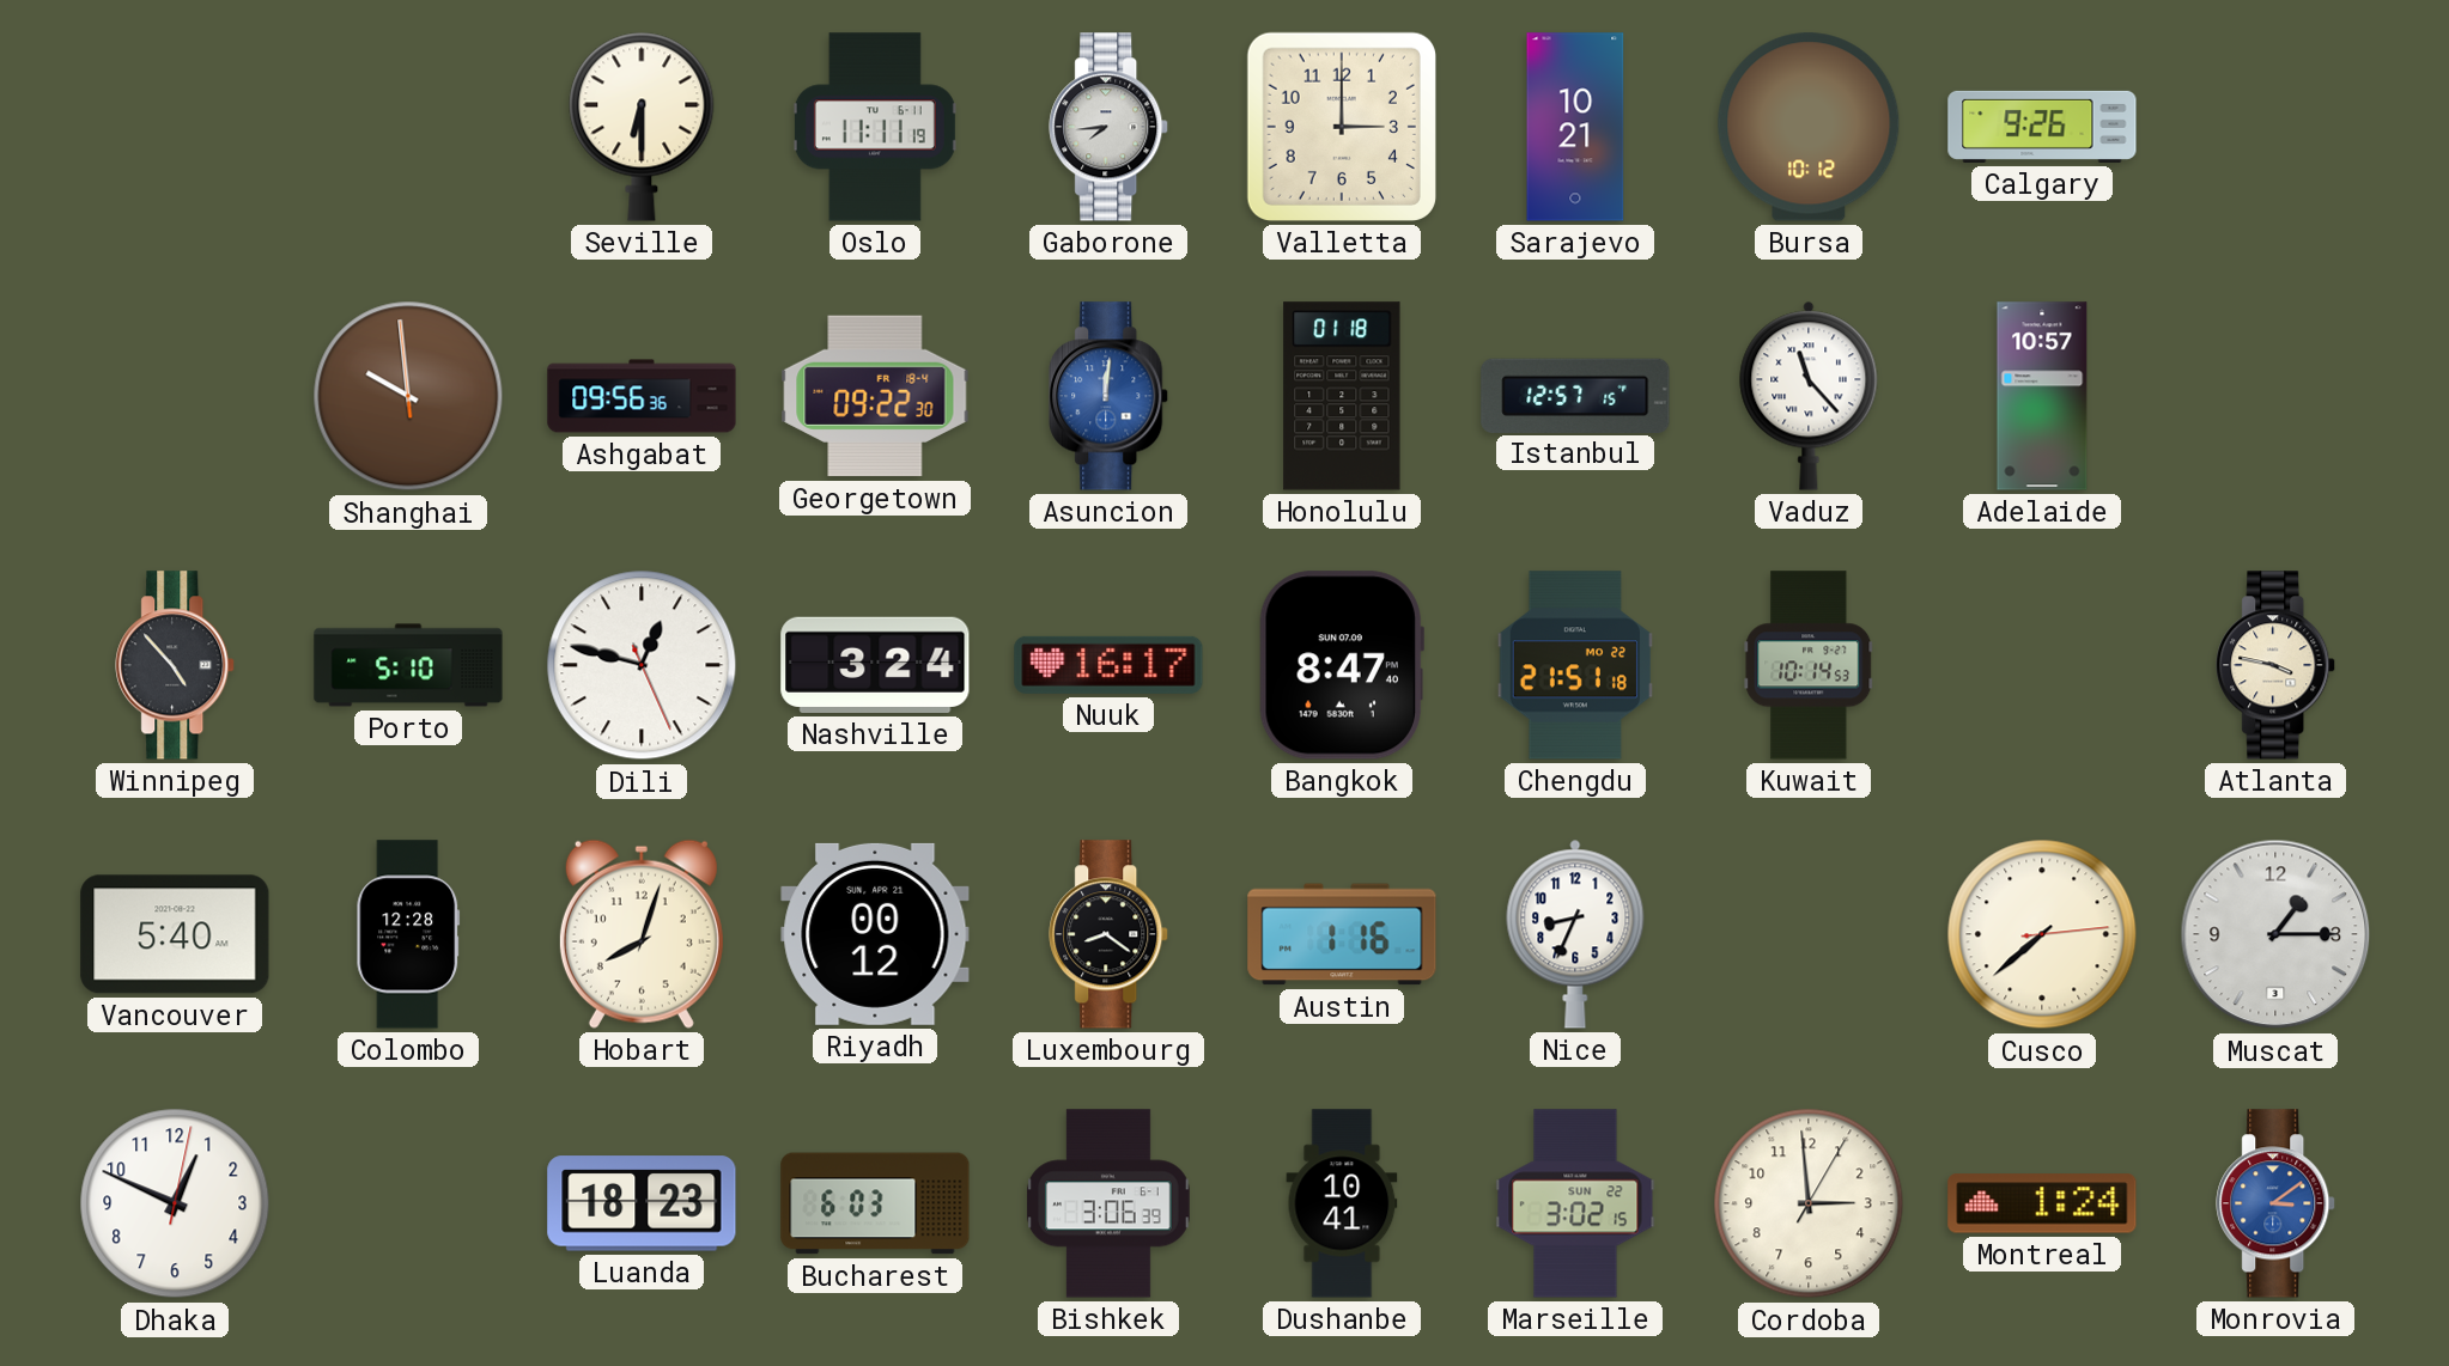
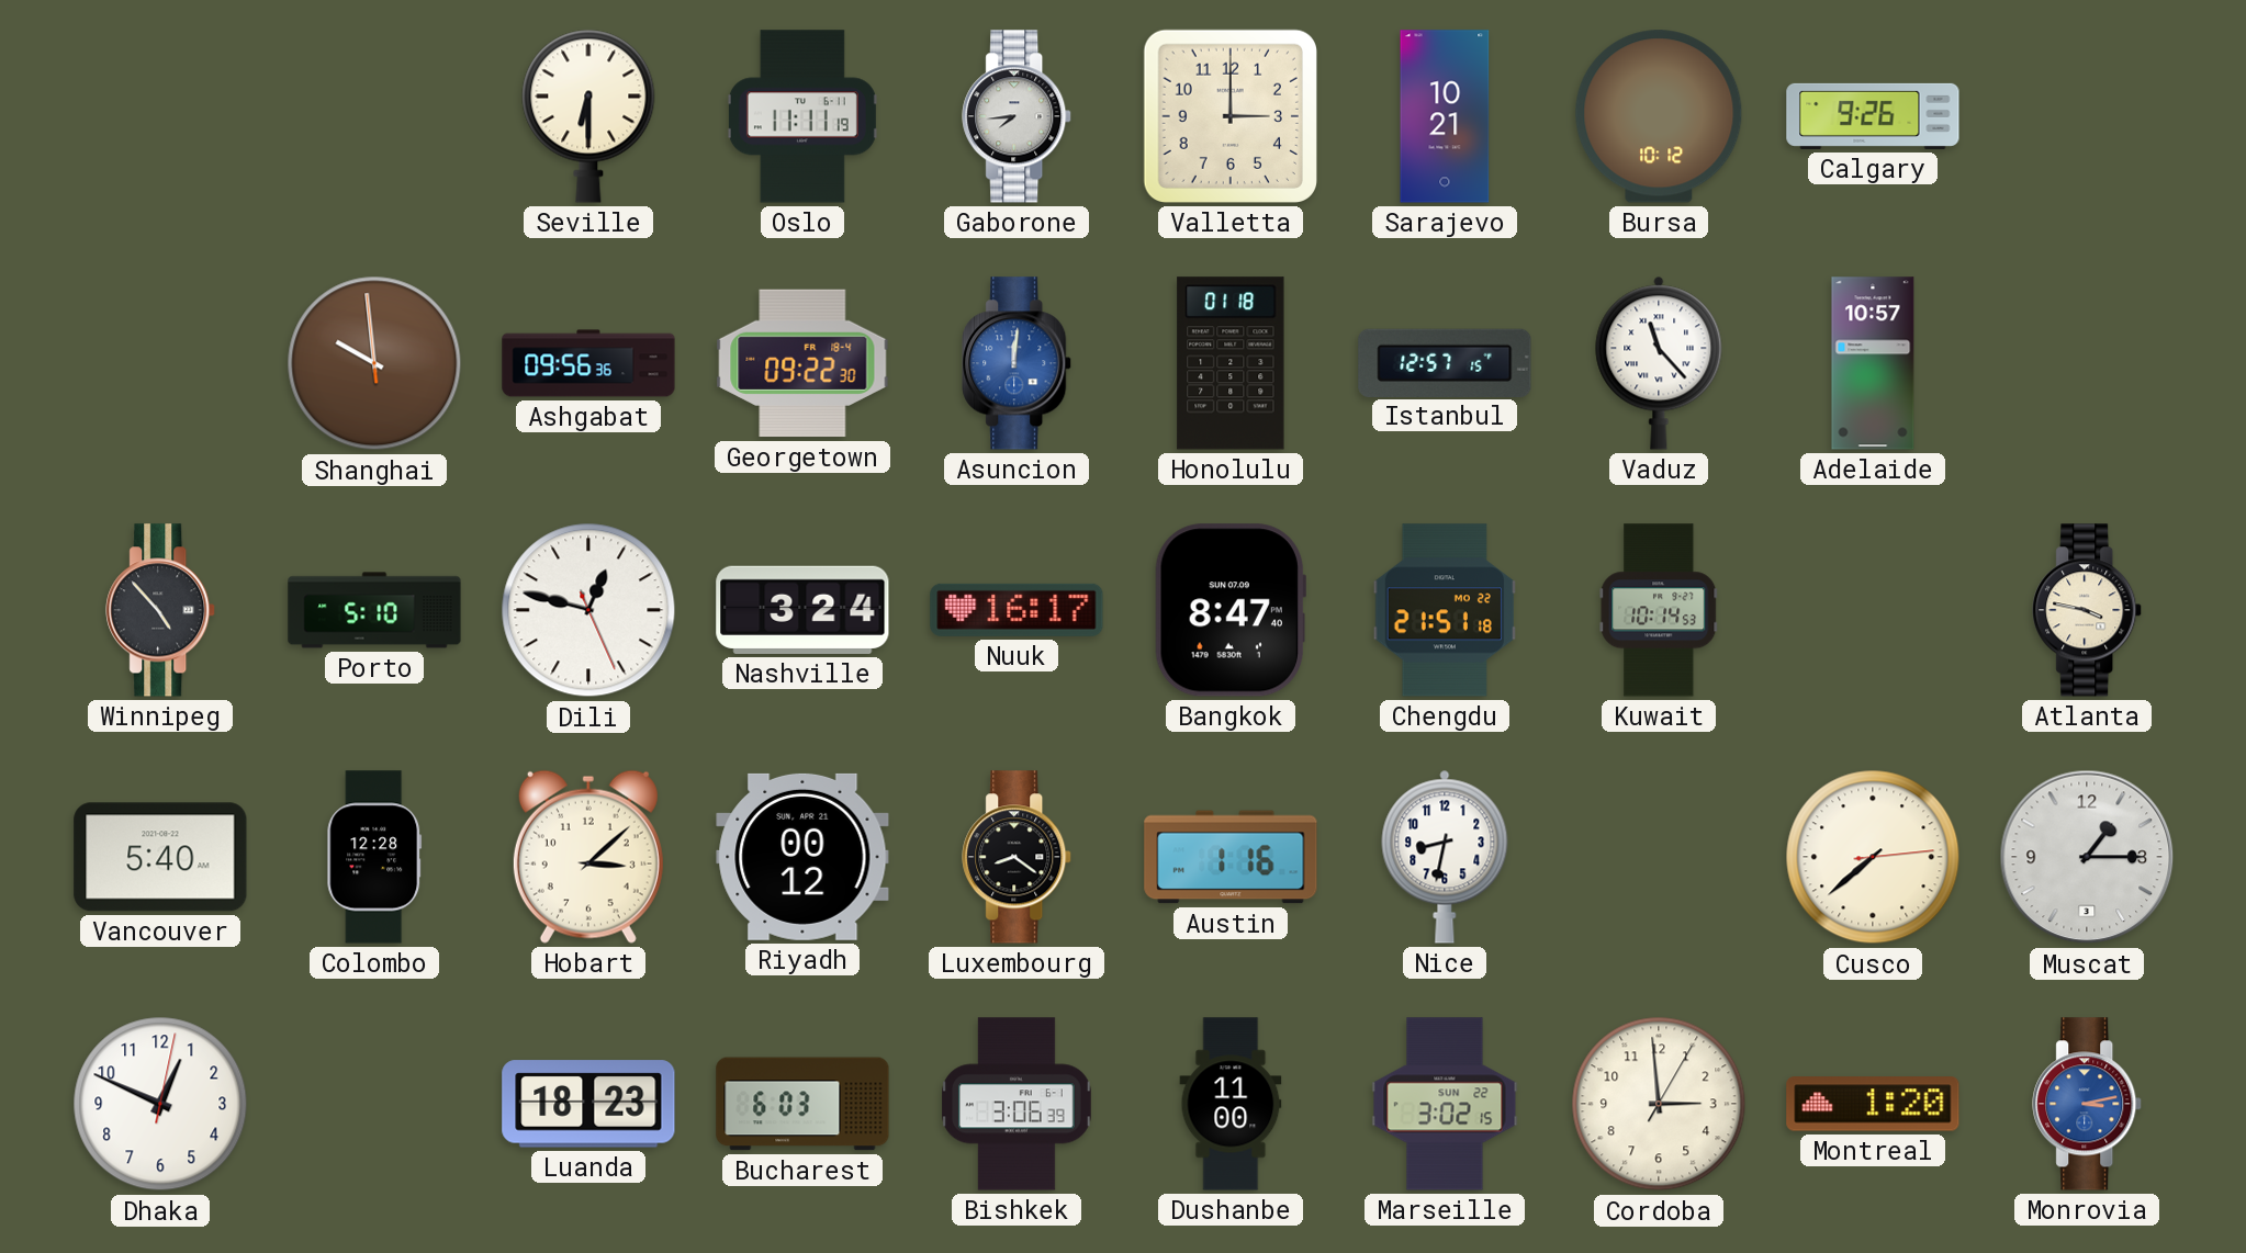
Hobart: 8:03 -> 3:08
Nice: 8:34 -> 8:32
Dushanbe: 10:41 -> 11:00
Montreal: 1:24 -> 1:20
Monrovia: 3:09 -> 3:13
